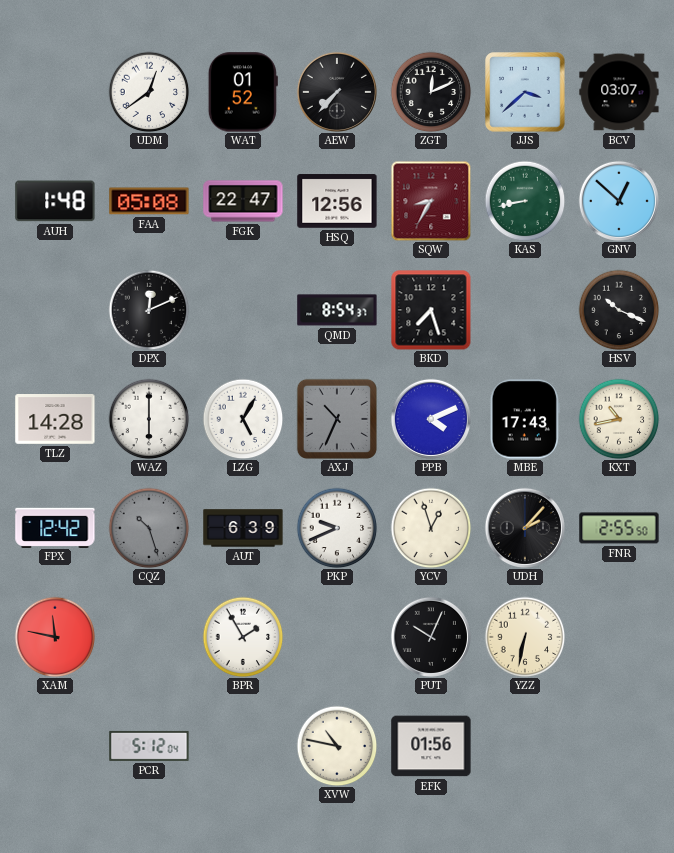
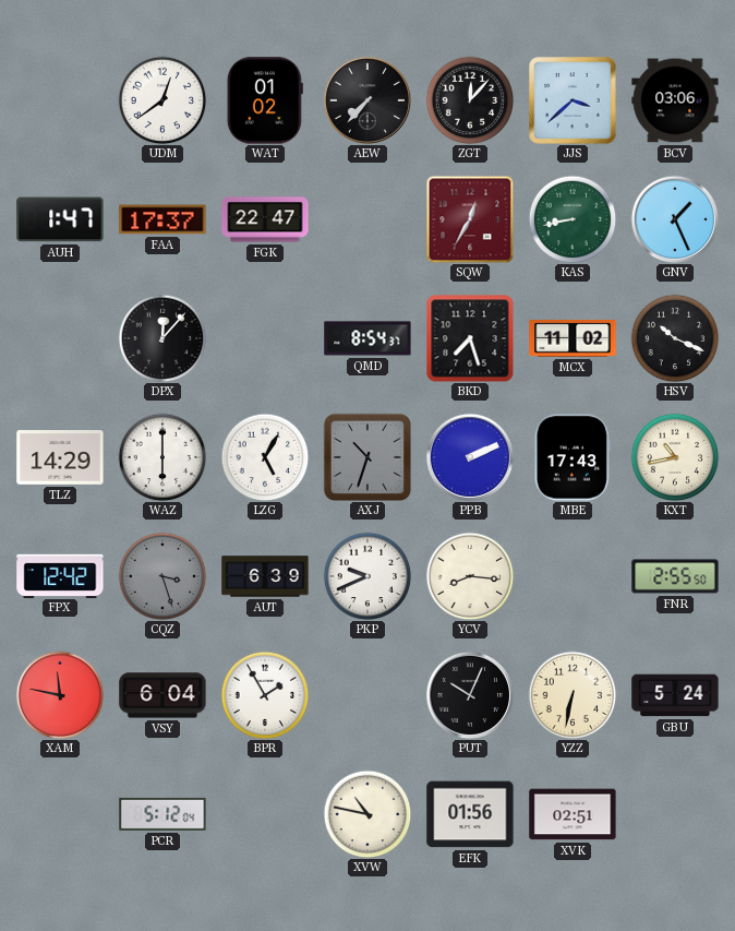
WAT: 01:52 -> 01:02
ZGT: 12:11 -> 12:07
BCV: 03:07 -> 03:06
AUH: 1:48 -> 1:47
FAA: 05:08 -> 17:37
HSQ: 12:56 -> none
SQW: 8:35 -> 12:35
GNV: 12:52 -> 1:26
DPX: 12:11 -> 12:07
MCX: none -> 11:02
TLZ: 14:28 -> 14:29
AXJ: 10:34 -> 10:33
PPB: 4:11 -> 2:11
CQZ: 10:27 -> 3:27
YCV: 12:57 -> 8:16
UDH: 2:07 -> none
VSY: none -> 6:04
GBU: none -> 5:24
XVK: none -> 02:51
